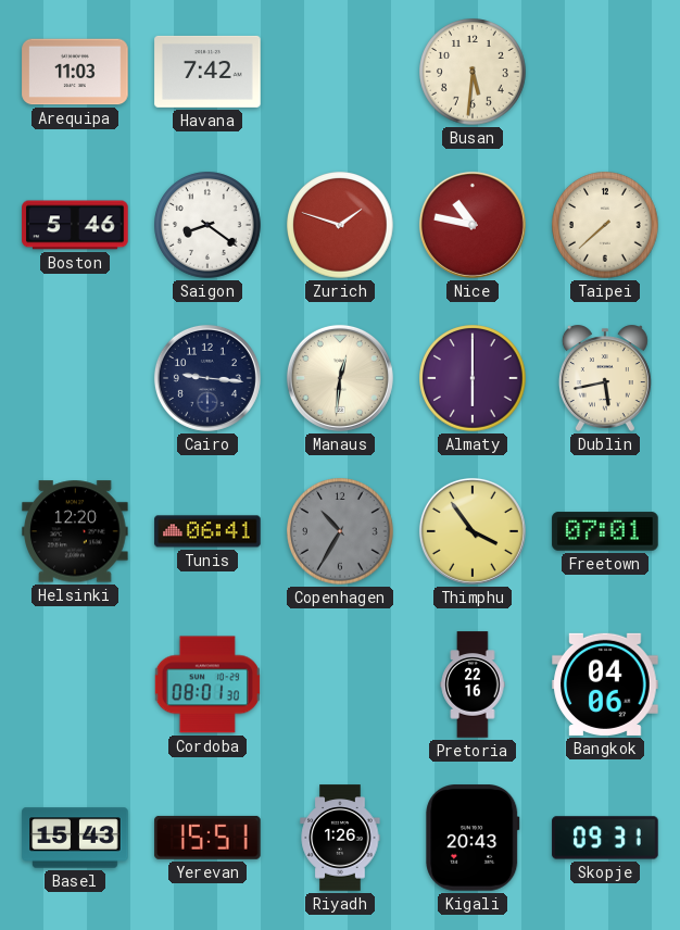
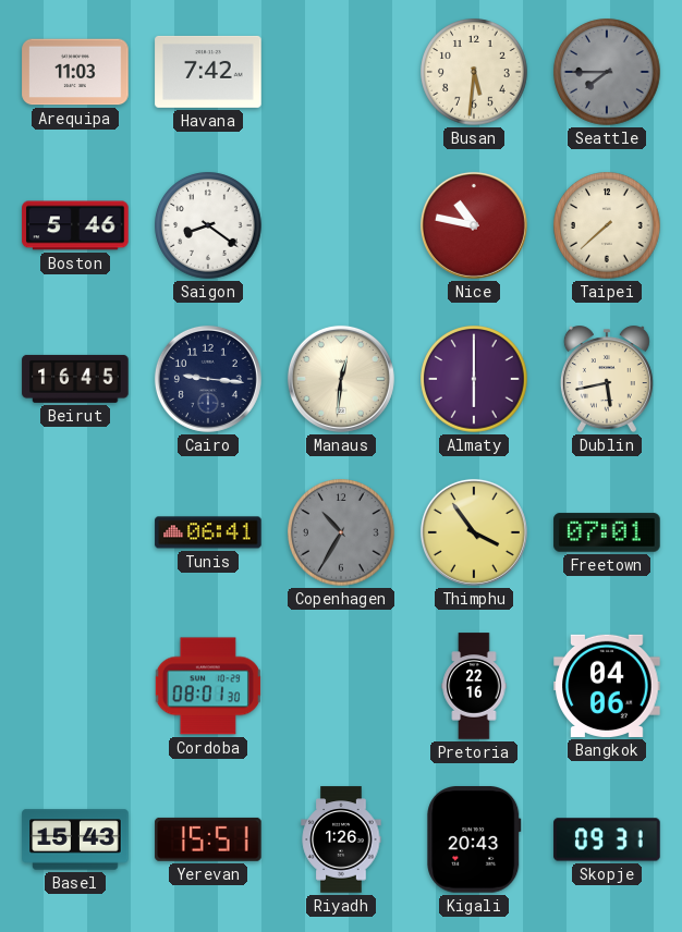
Seattle: none -> 7:45
Zurich: 1:48 -> none
Beirut: none -> 16:45
Helsinki: 12:20 -> none
